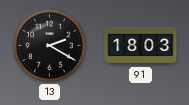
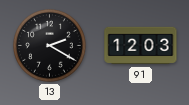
91: 18:03 -> 12:03
